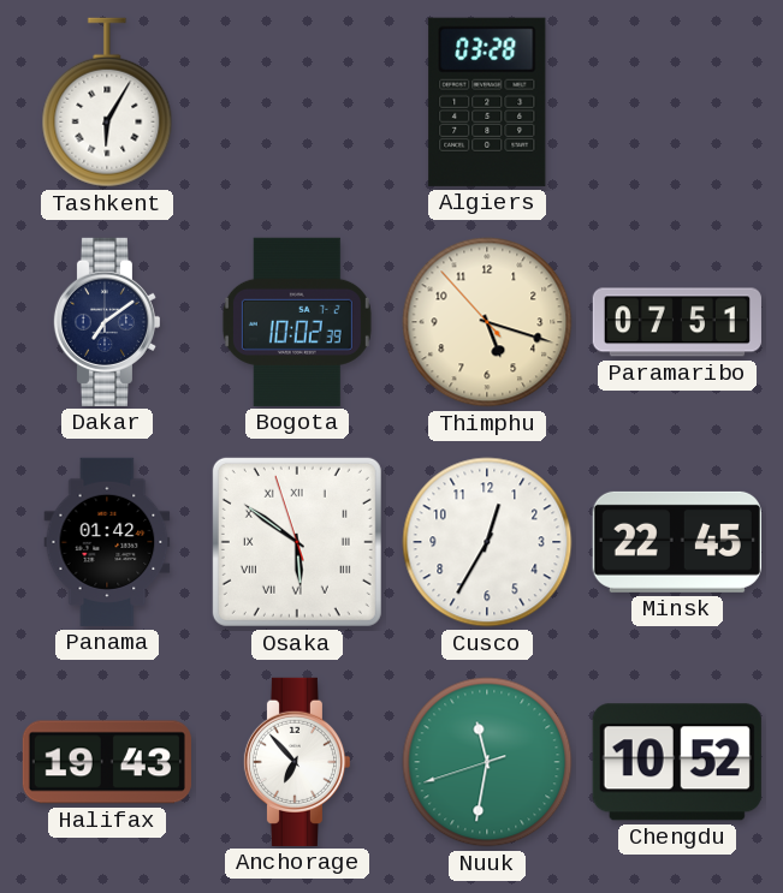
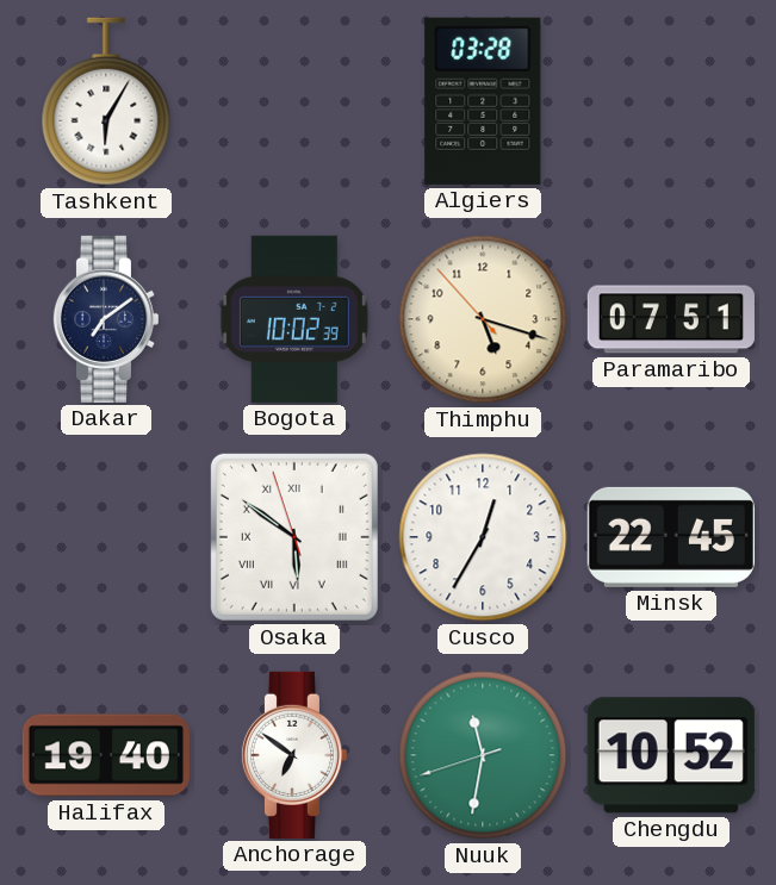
Panama: 01:42 -> none
Halifax: 19:43 -> 19:40
Anchorage: 6:53 -> 6:51
